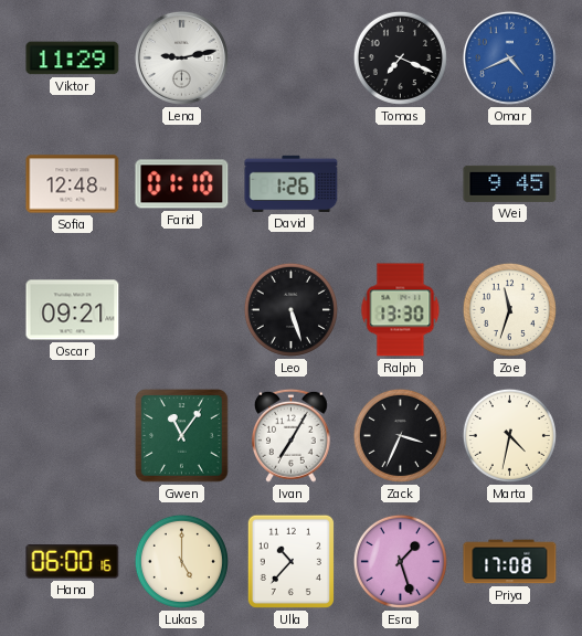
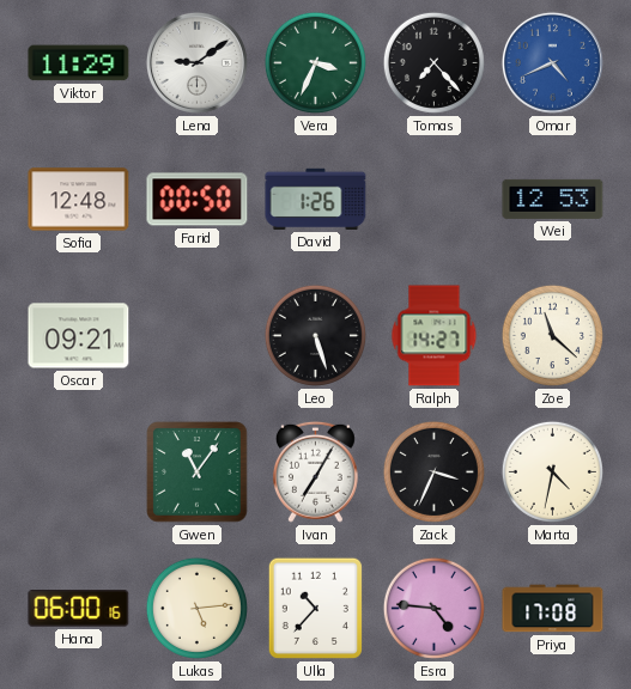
Lena: 9:13 -> 9:09
Vera: none -> 3:34
Tomas: 7:19 -> 7:23
Farid: 01:10 -> 00:50
Wei: 9:45 -> 12:53
Ralph: 13:30 -> 14:27
Zoe: 11:33 -> 11:22
Lukas: 5:00 -> 5:14
Esra: 1:27 -> 4:46
